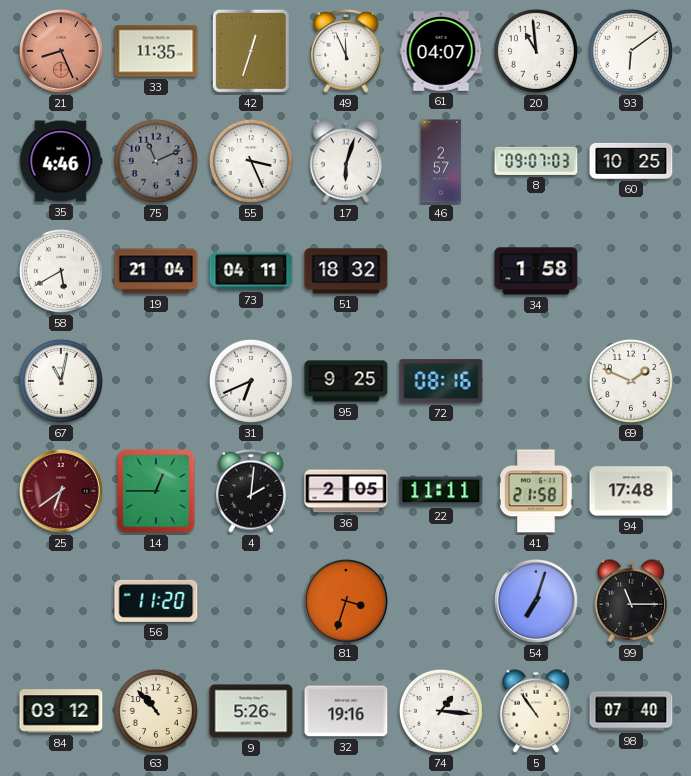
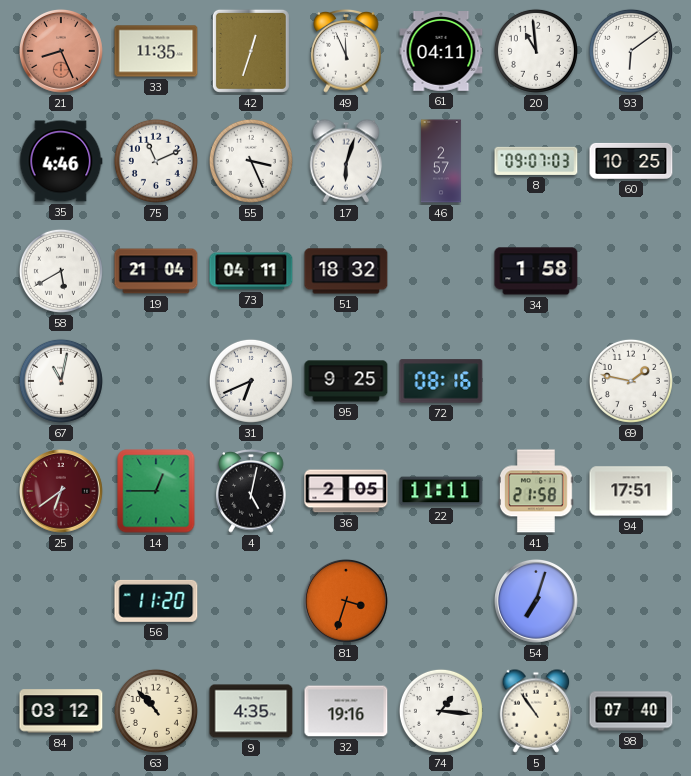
61: 04:07 -> 04:11
75 dial: grey -> white
69: 1:49 -> 1:47
4: 2:01 -> 5:02
94: 17:48 -> 17:51
99: 11:15 -> none
9: 5:26 -> 4:35
